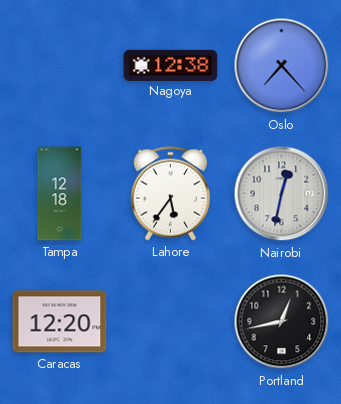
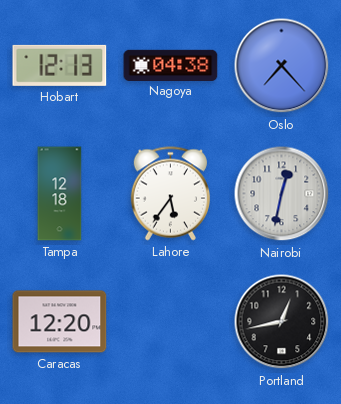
Hobart: none -> 12:13
Nagoya: 12:38 -> 04:38
